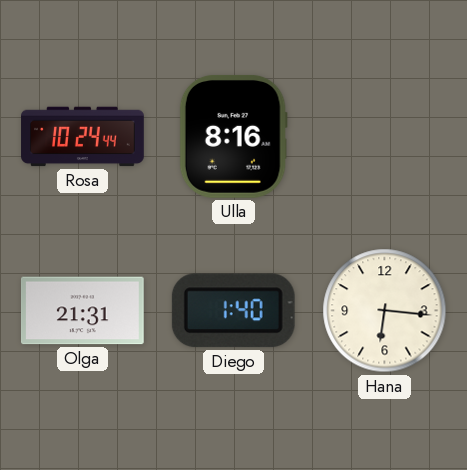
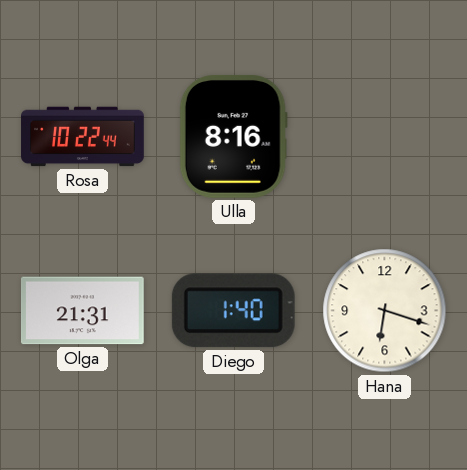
Rosa: 10:24 -> 10:22
Hana: 6:16 -> 6:18
